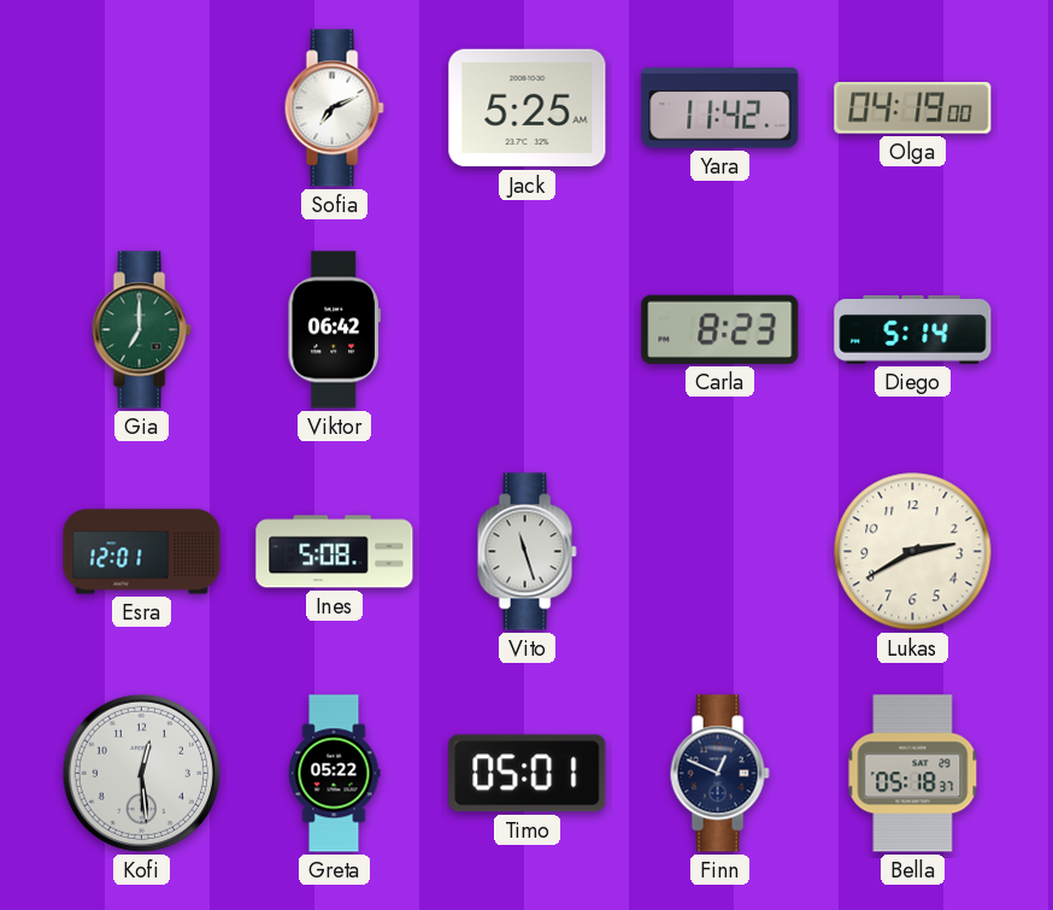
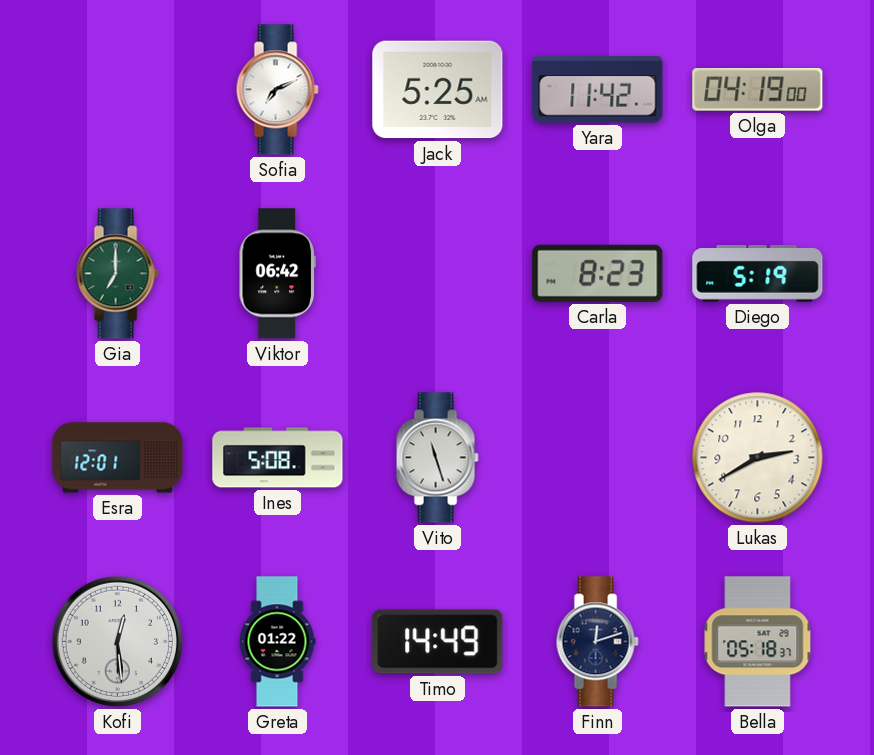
Diego: 5:14 -> 5:19
Greta: 05:22 -> 01:22
Timo: 05:01 -> 14:49
Finn: 12:49 -> 12:12
